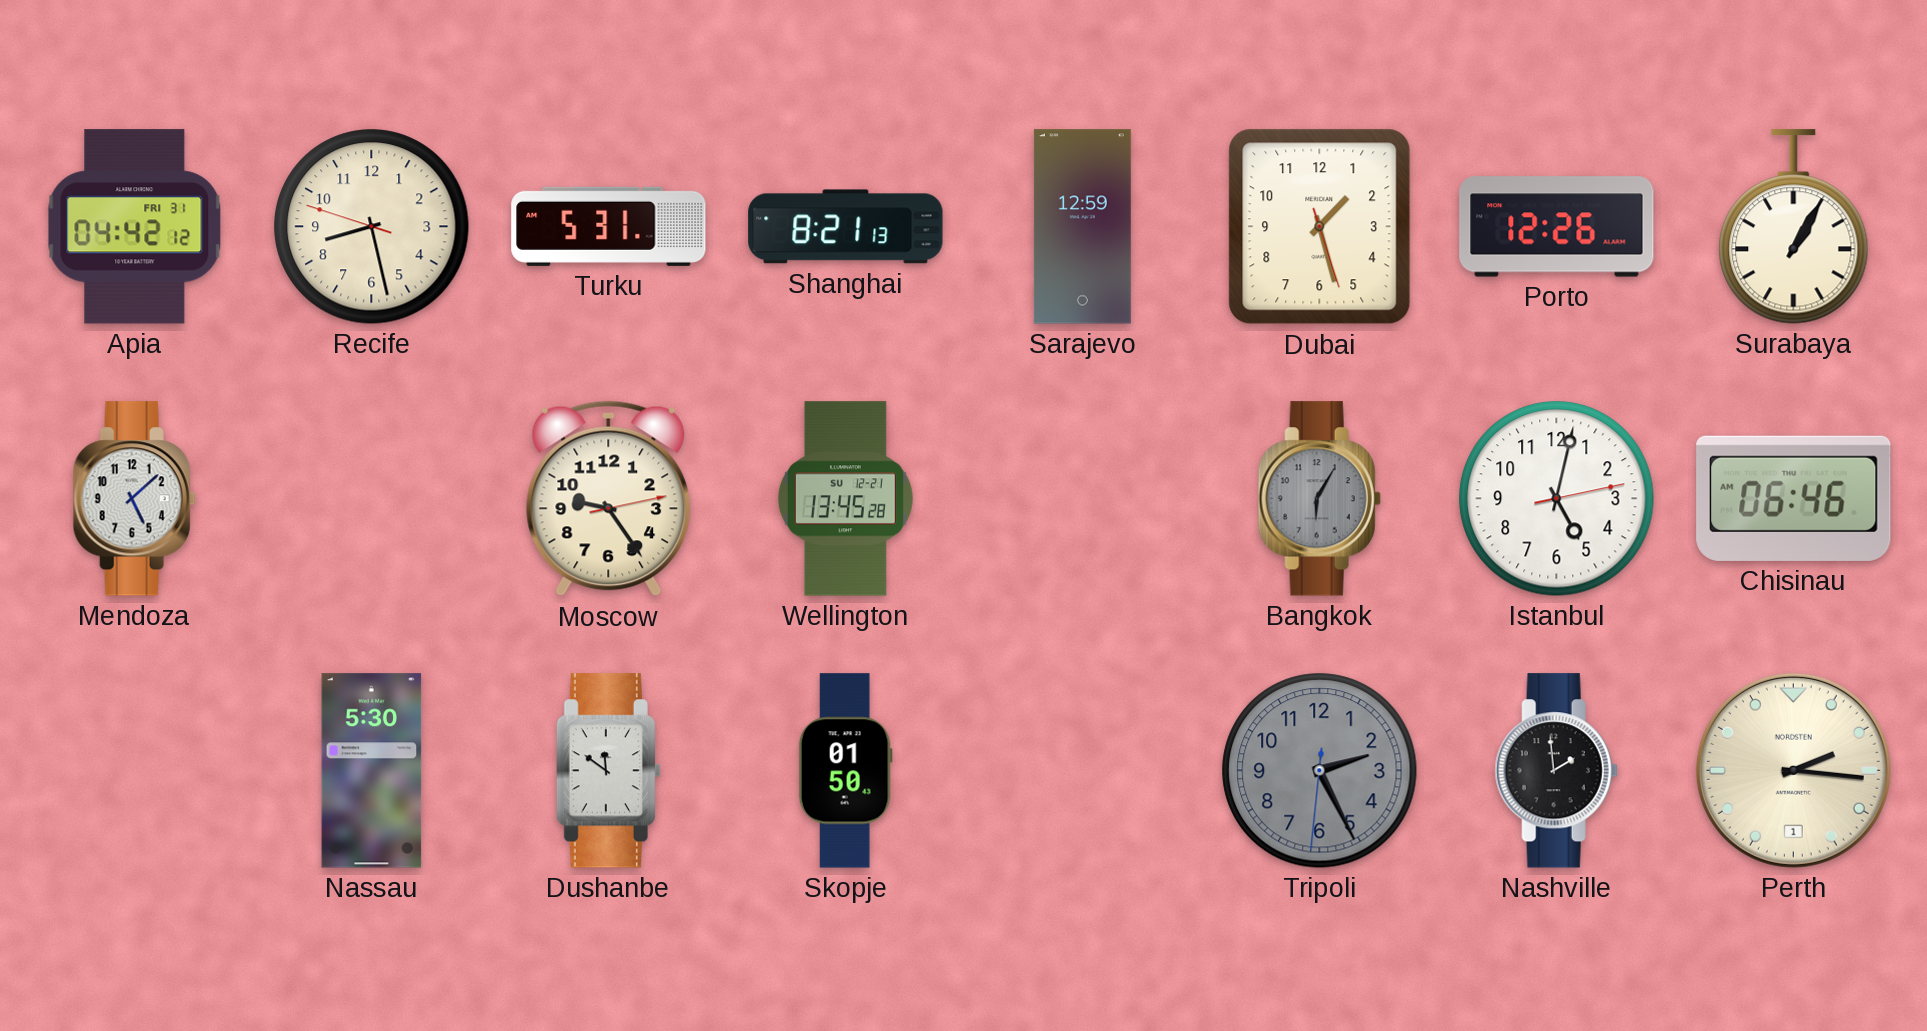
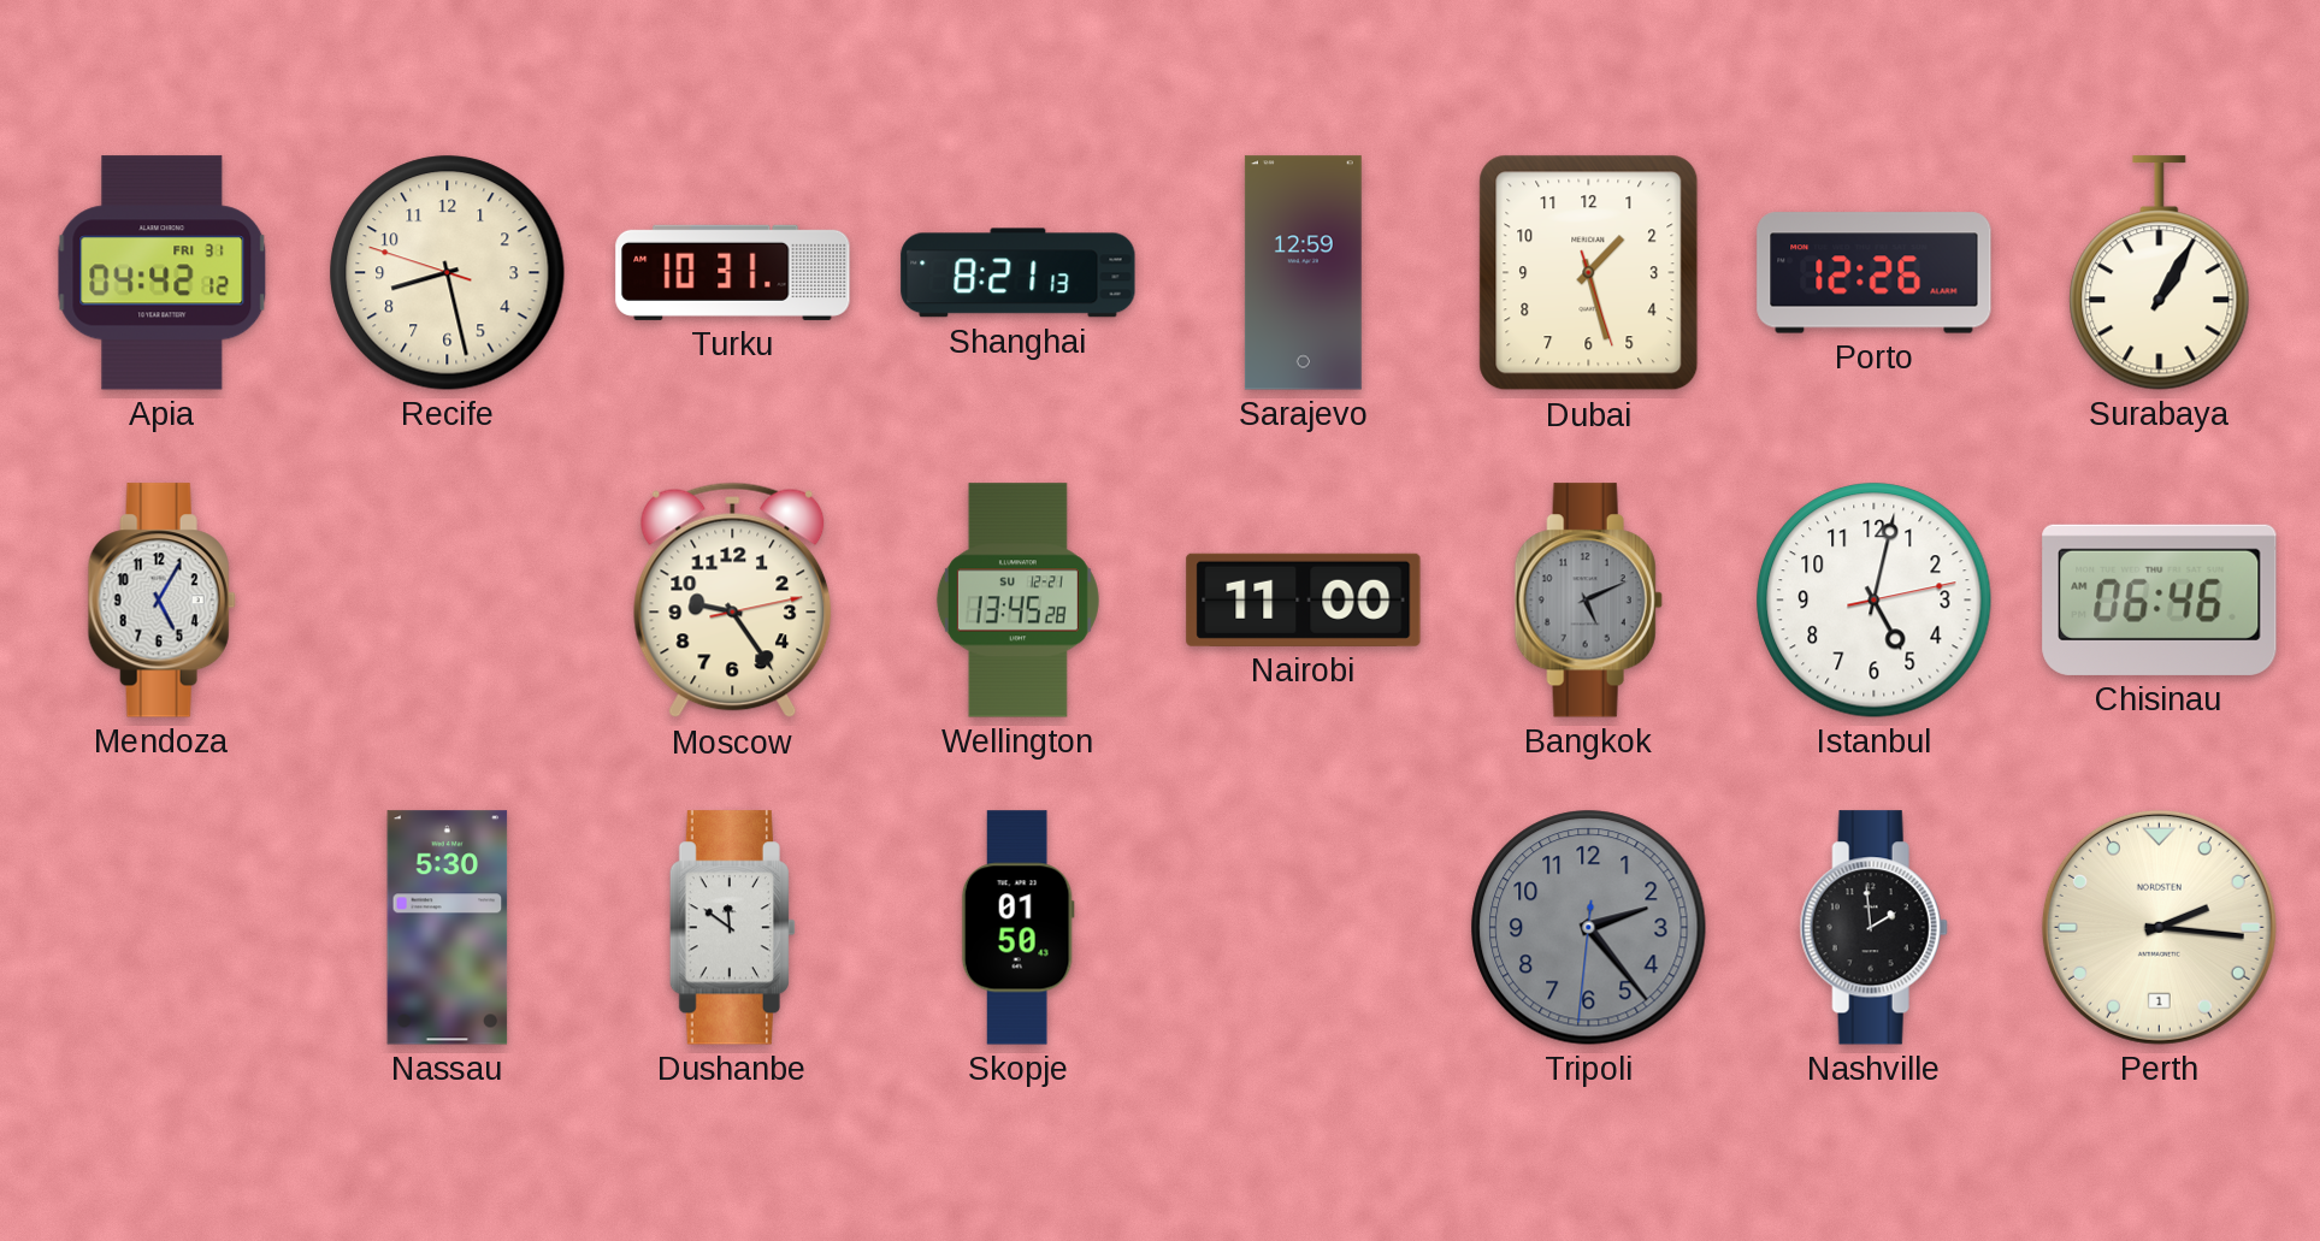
Turku: 5:31 -> 10:31
Mendoza: 5:08 -> 5:05
Nairobi: none -> 11:00
Bangkok: 6:05 -> 5:11
Tripoli: 2:25 -> 2:23
